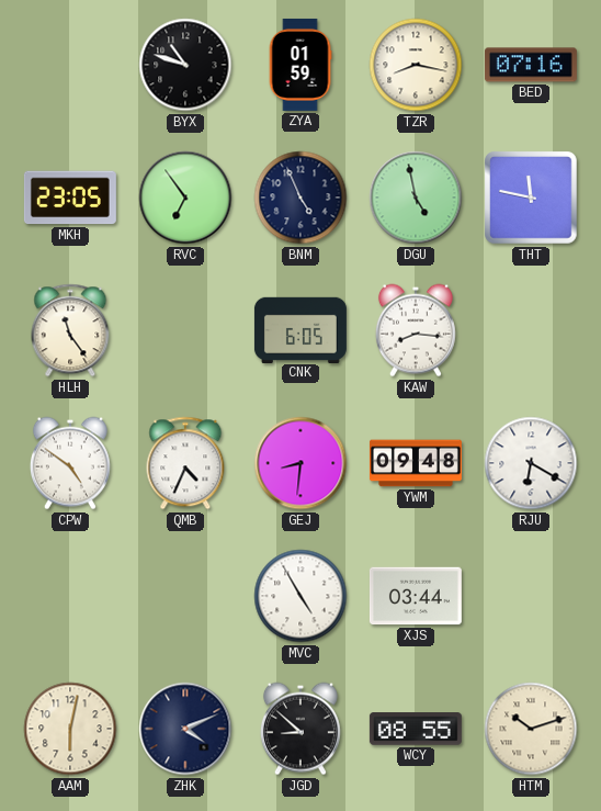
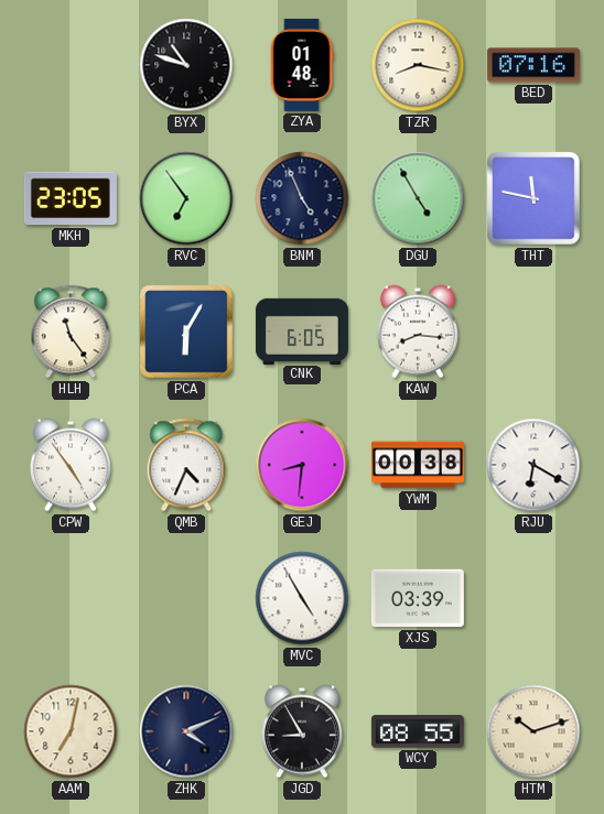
ZYA: 01:59 -> 01:48
DGU: 4:58 -> 4:55
PCA: none -> 6:05
CPW: 4:51 -> 4:54
YWM: 09:48 -> 00:38
XJS: 03:44 -> 03:39
AAM: 6:02 -> 7:02
JGD: 8:52 -> 8:55
